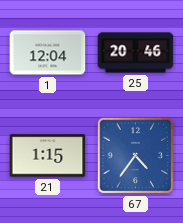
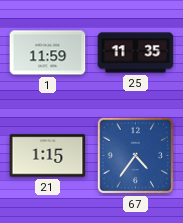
1: 12:04 -> 11:59
25: 20:46 -> 11:35
